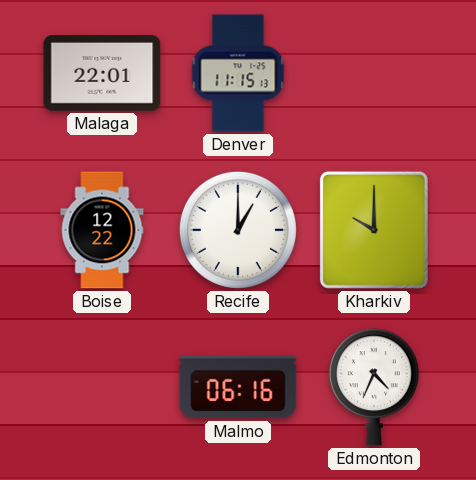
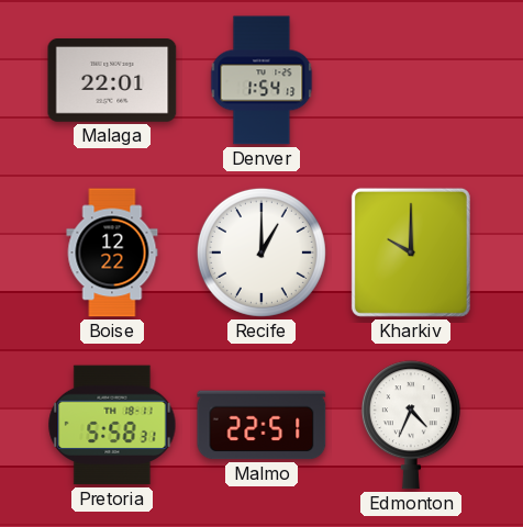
Denver: 11:15 -> 1:54
Pretoria: none -> 5:58
Malmo: 06:16 -> 22:51
